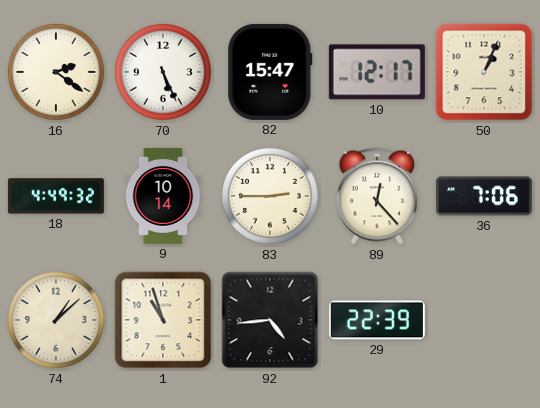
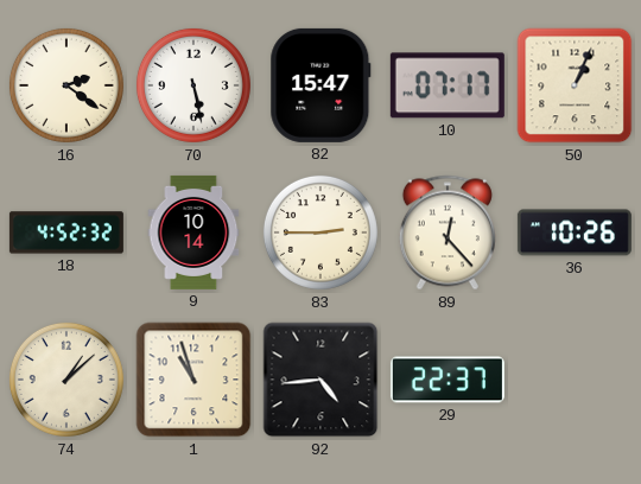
70: 5:26 -> 5:28
10: 12:17 -> 07:17
18: 4:49 -> 4:52
36: 7:06 -> 10:26
29: 22:39 -> 22:37
